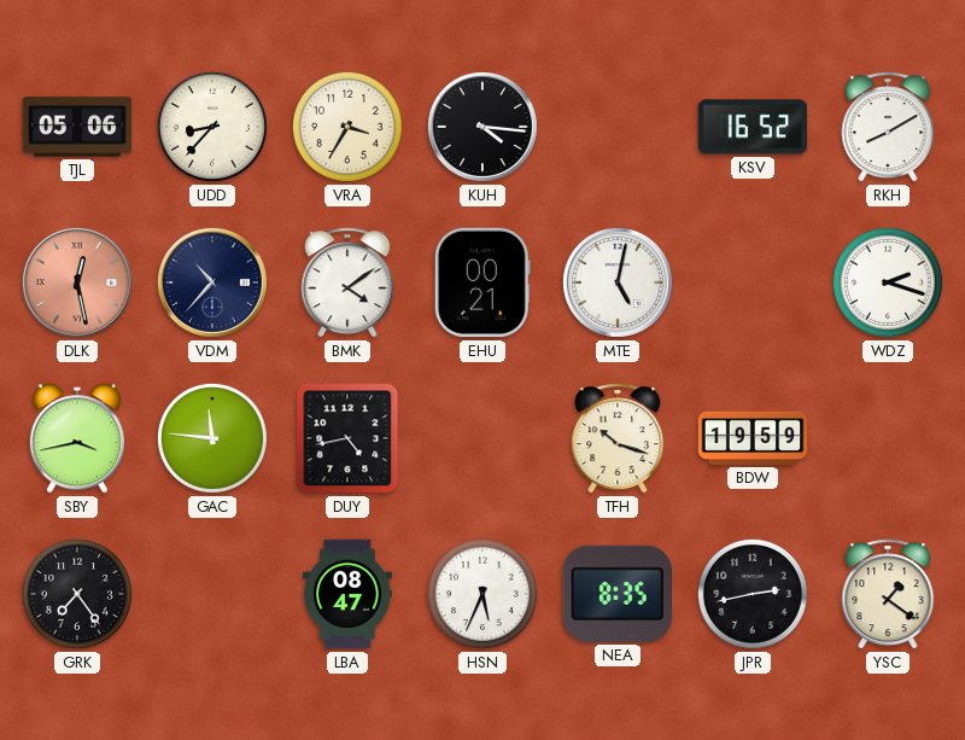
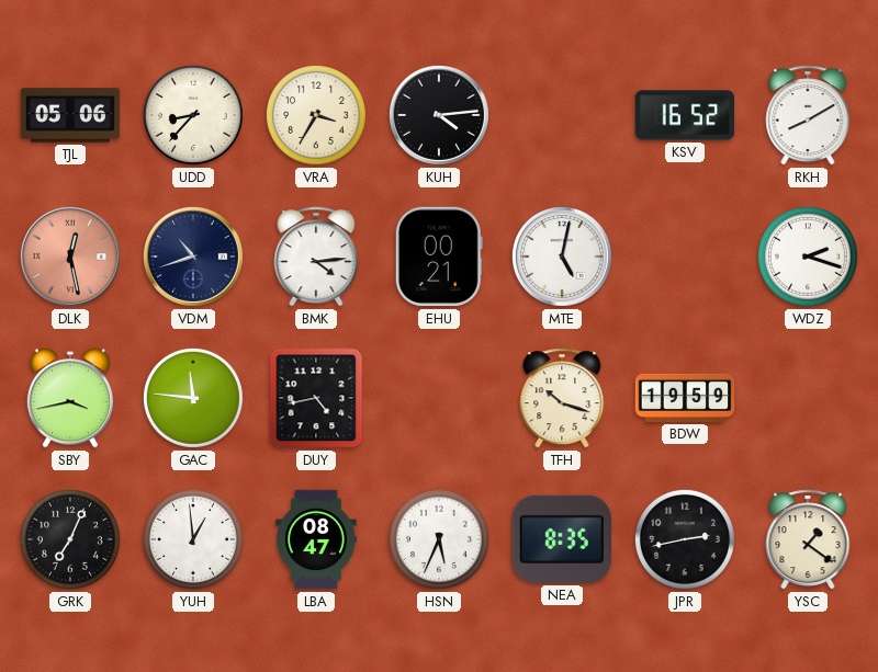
KUH: 4:16 -> 4:14
VDM: 10:37 -> 10:42
BMK: 4:09 -> 4:14
GRK: 7:24 -> 7:04
YUH: none -> 12:59
